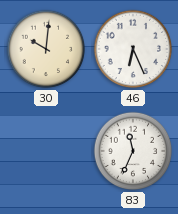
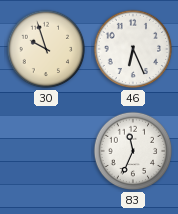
30: 10:01 -> 9:57
